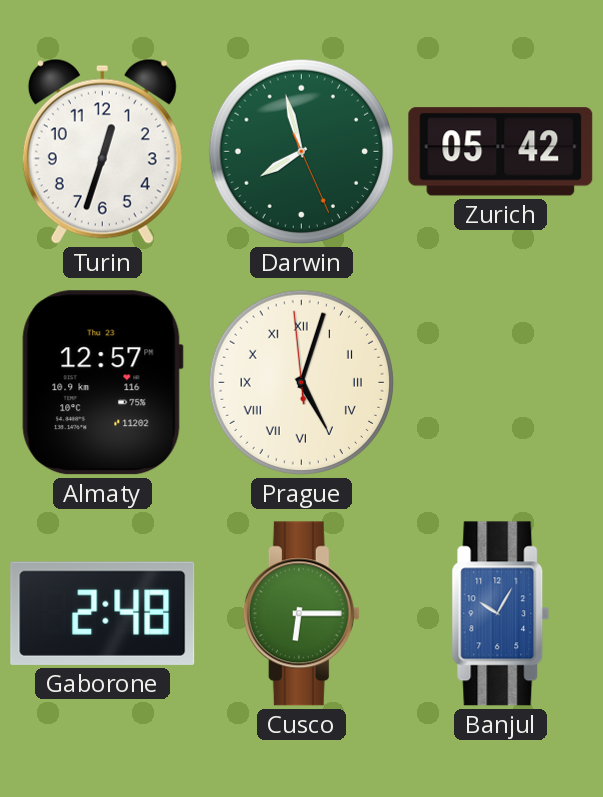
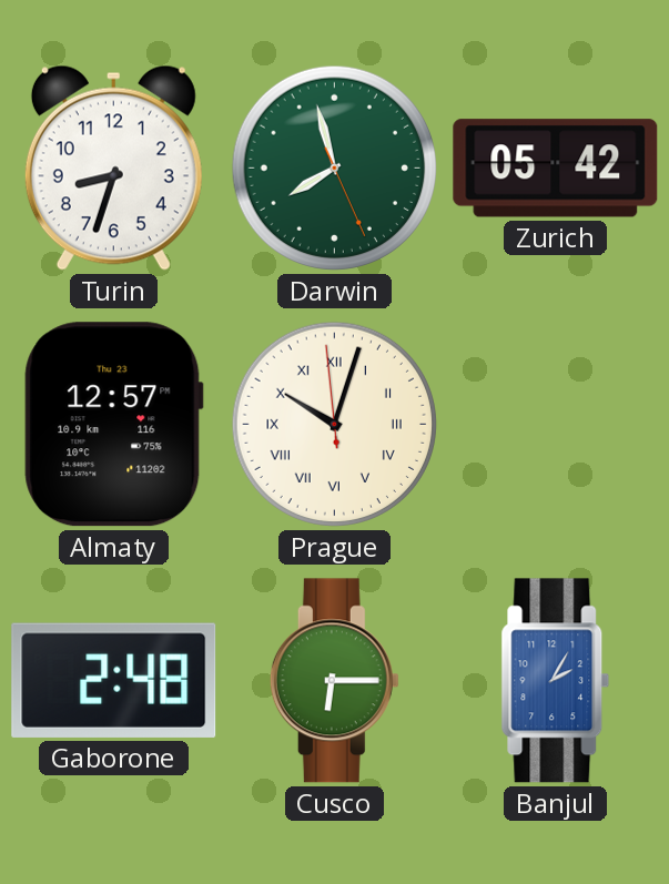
Turin: 12:33 -> 8:33
Prague: 5:02 -> 10:02
Banjul: 10:05 -> 2:05
